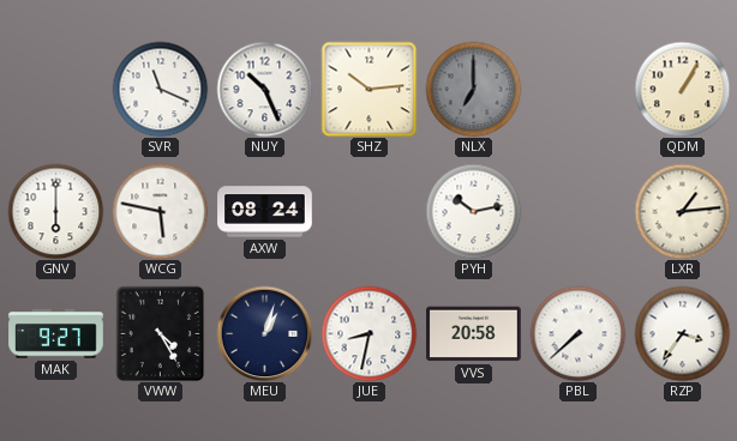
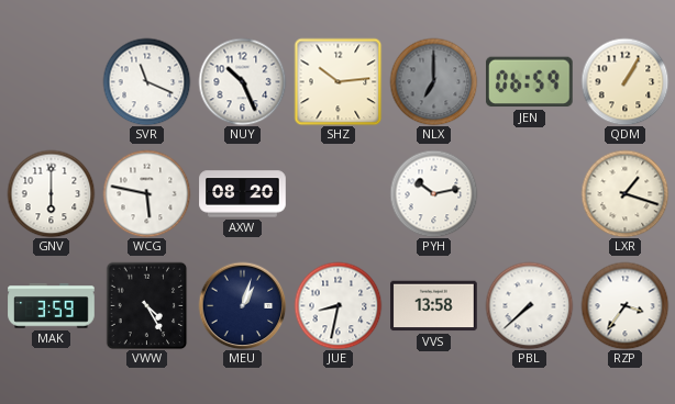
JEN: none -> 06:59
AXW: 08:24 -> 08:20
LXR: 1:14 -> 1:18
MAK: 9:27 -> 3:59
VVS: 20:58 -> 13:58
